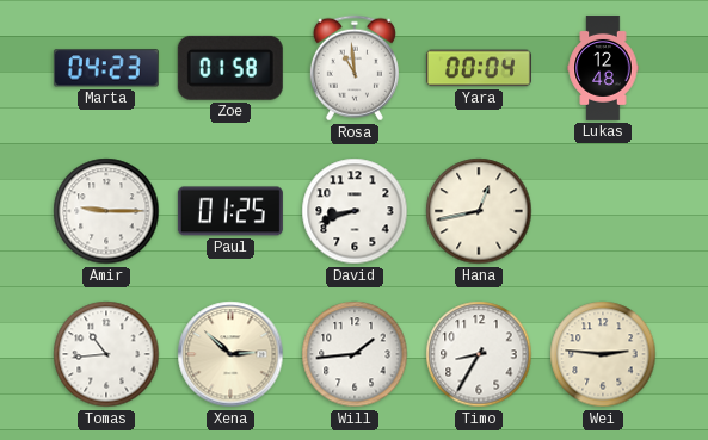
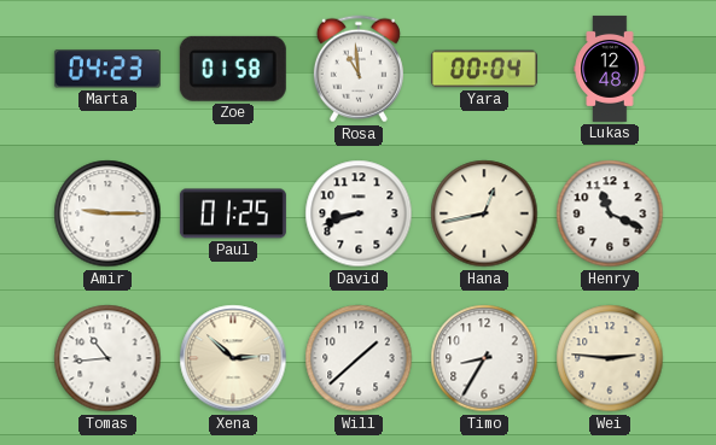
Henry: none -> 11:19
Will: 1:44 -> 1:38
